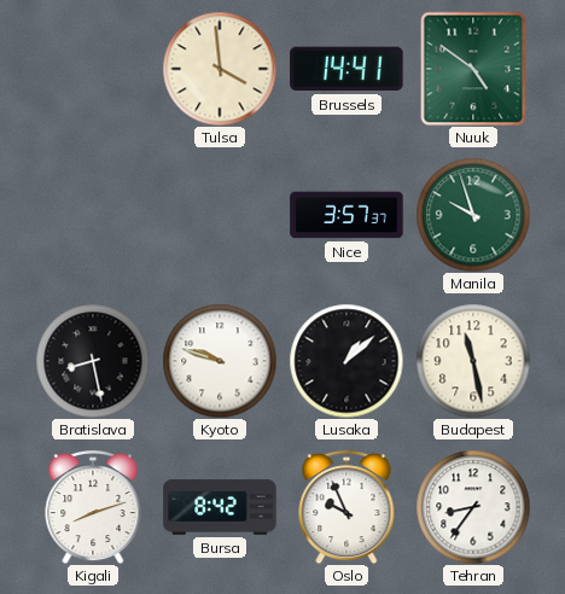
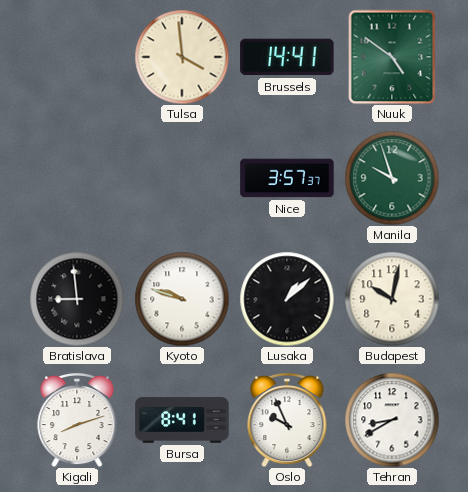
Bratislava: 8:28 -> 8:59
Budapest: 11:28 -> 10:02
Bursa: 8:42 -> 8:41
Tehran: 8:36 -> 8:40
